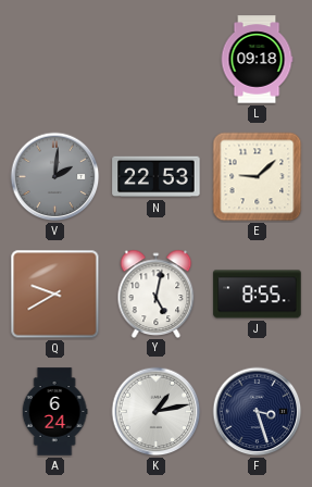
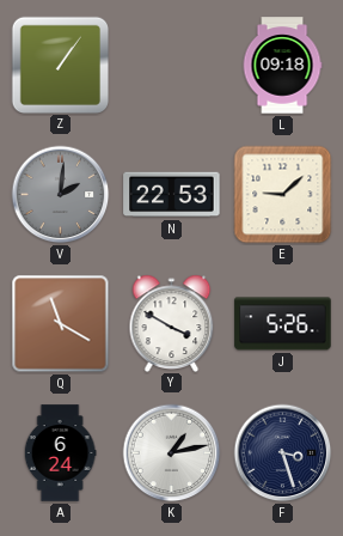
Z: none -> 1:06
Q: 9:40 -> 11:20
Y: 5:02 -> 3:50
J: 8:55 -> 5:26
